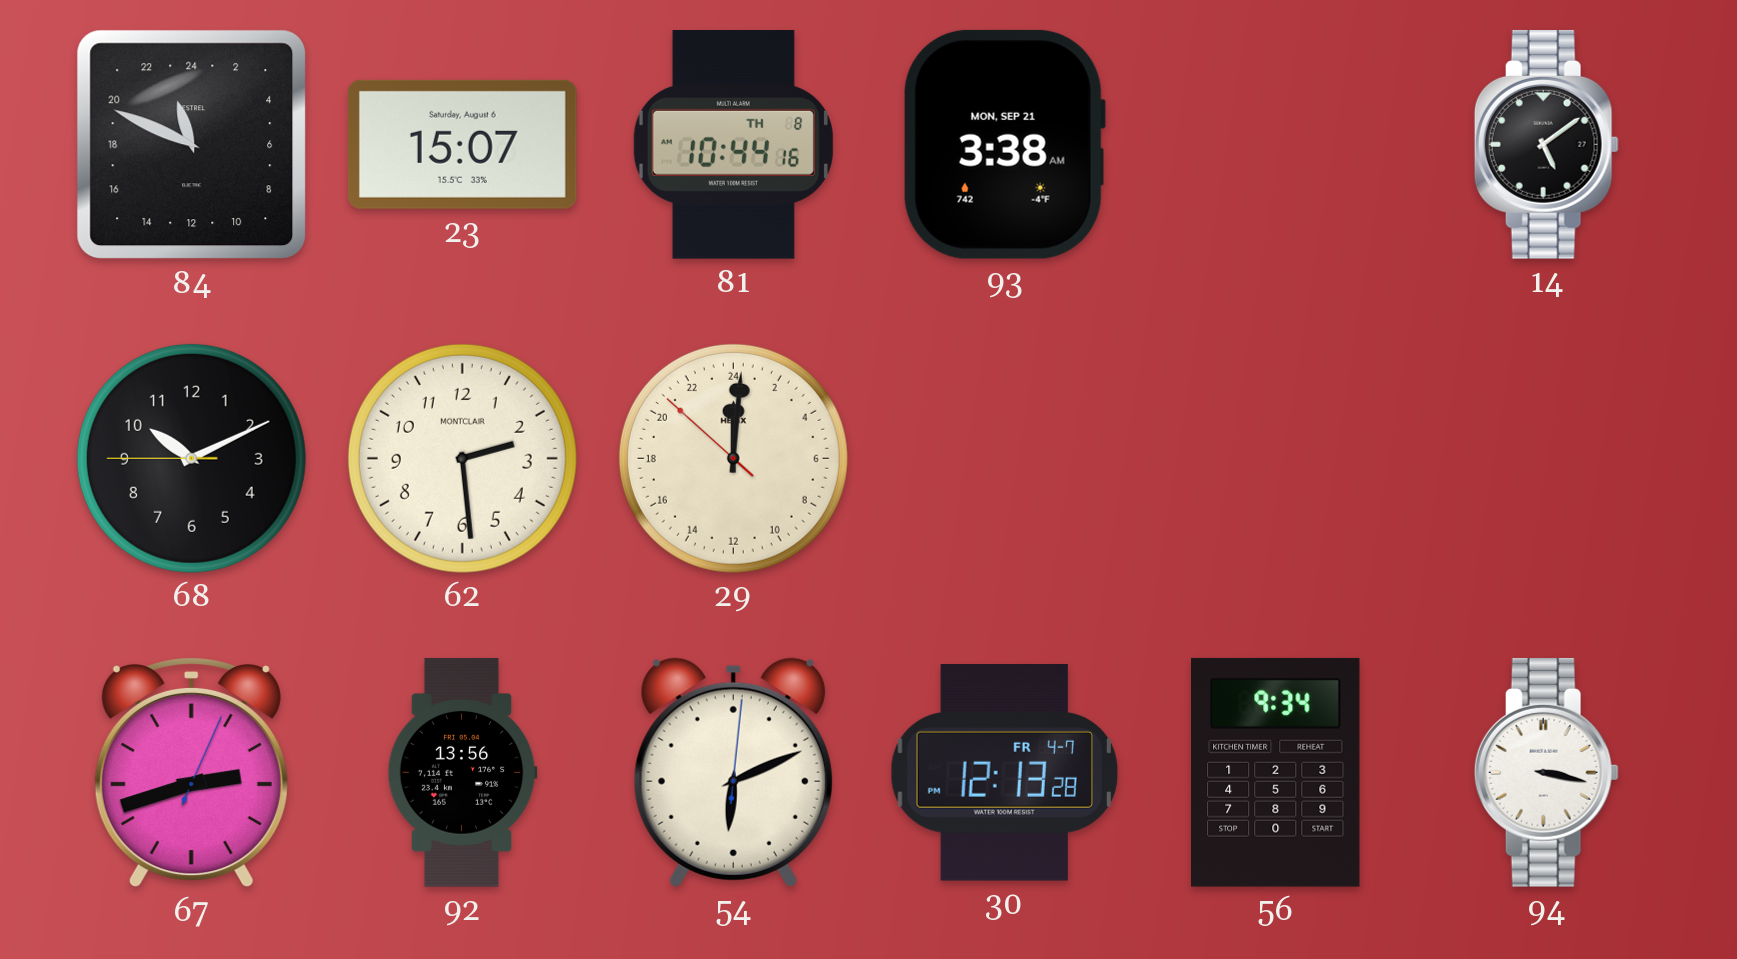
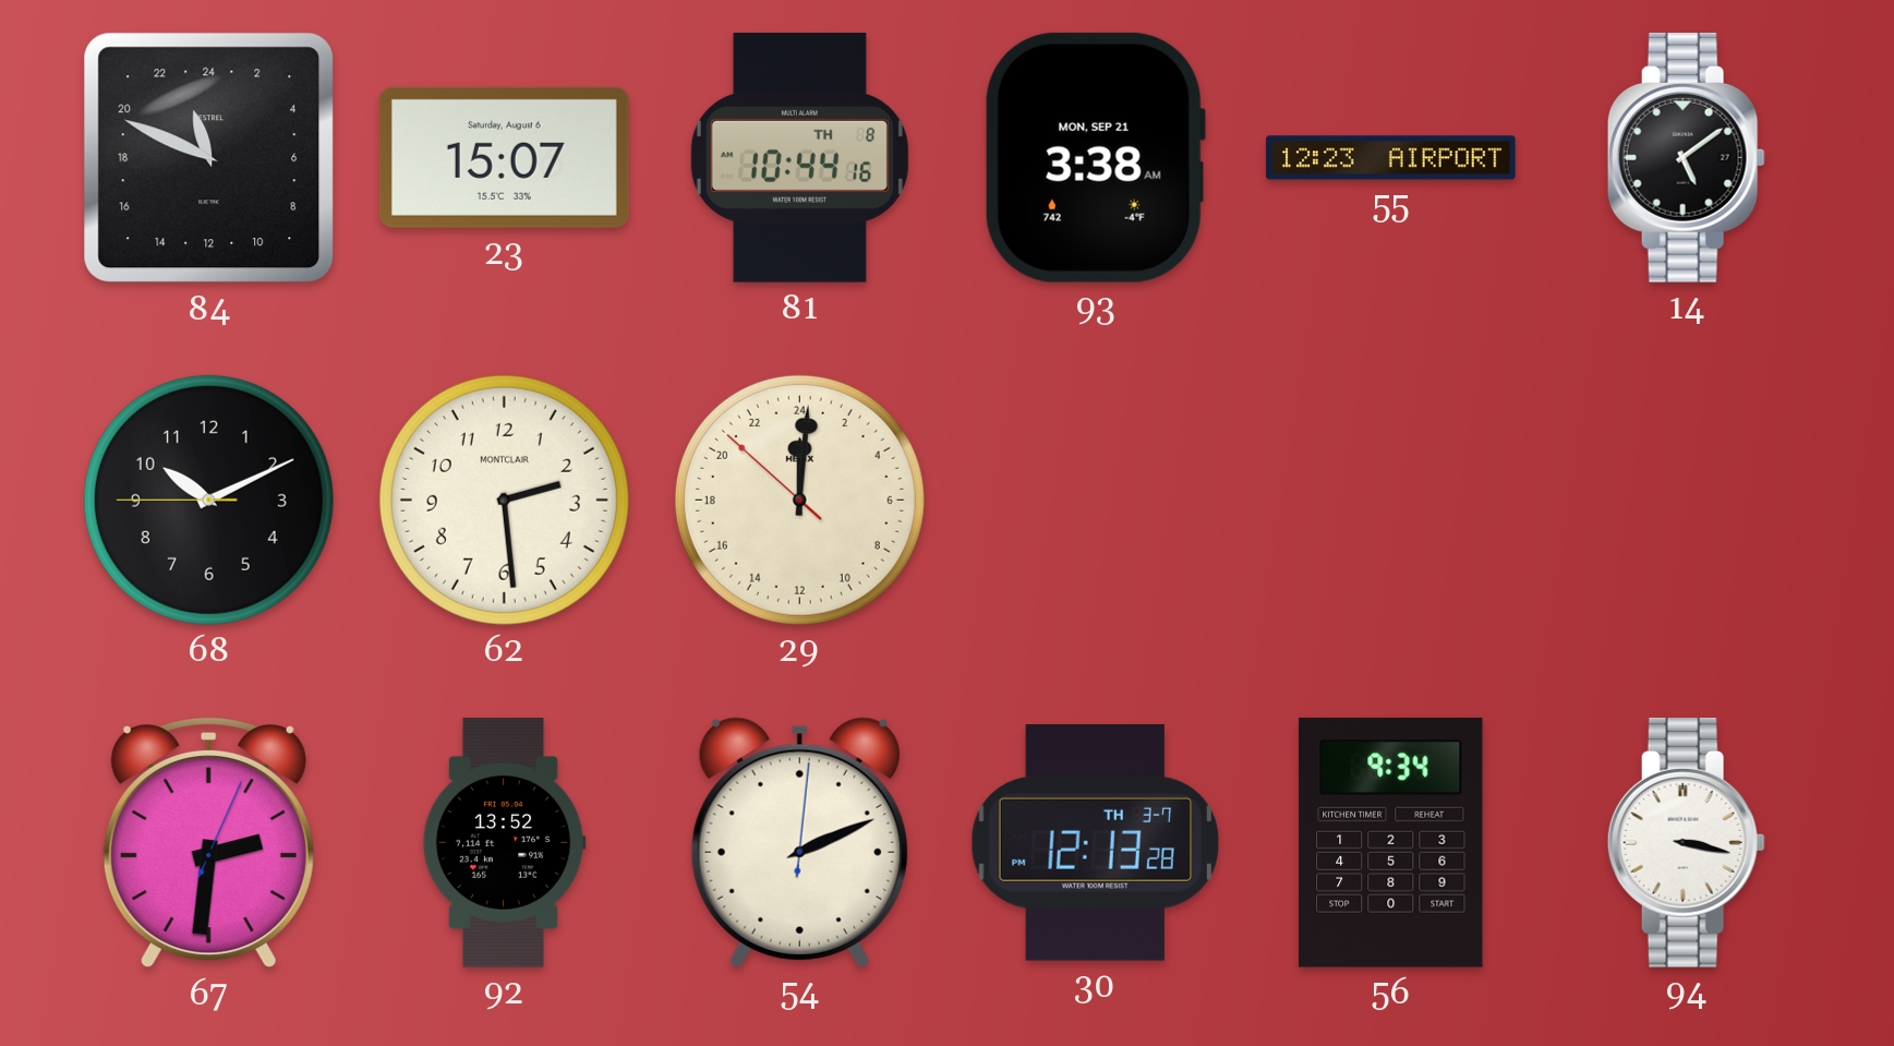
55: none -> 12:23
67: 2:42 -> 2:31
92: 13:56 -> 13:52
54: 6:11 -> 2:11
30 date: FR 4-7 -> TH 3-7
